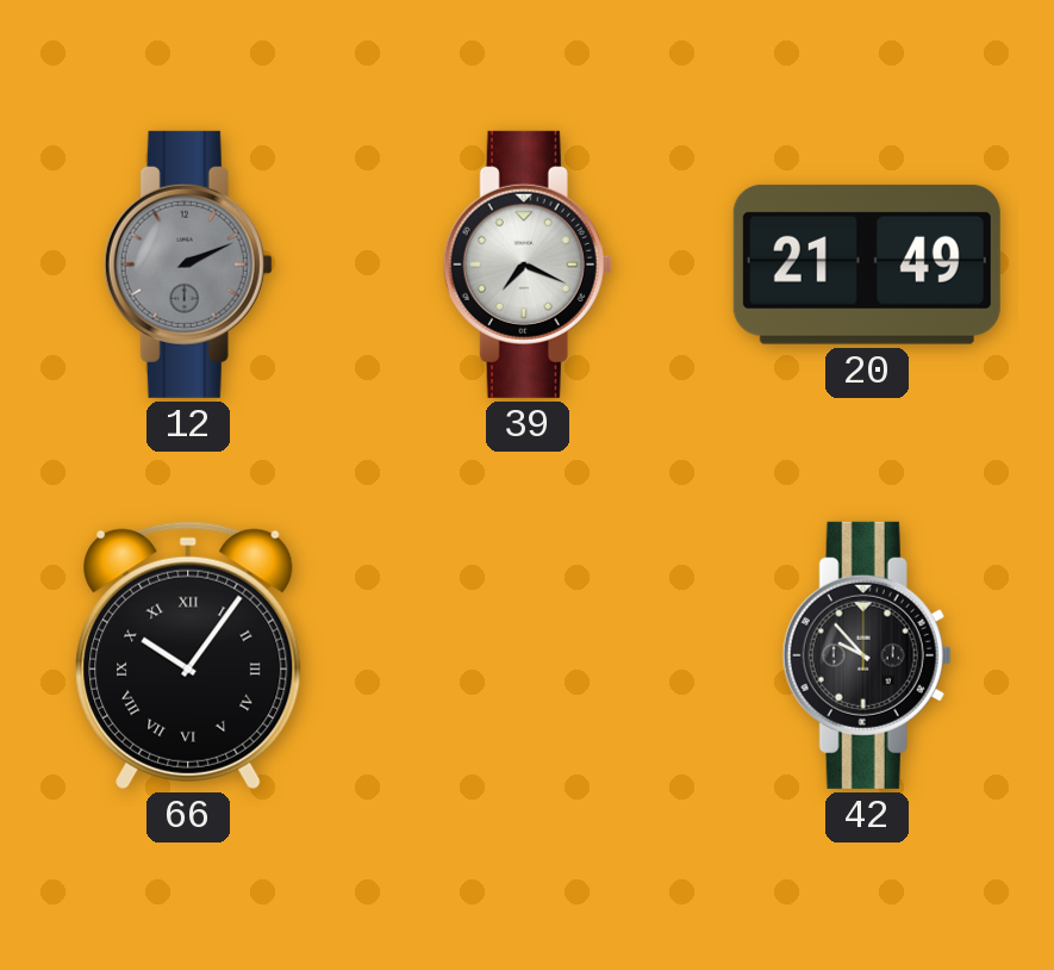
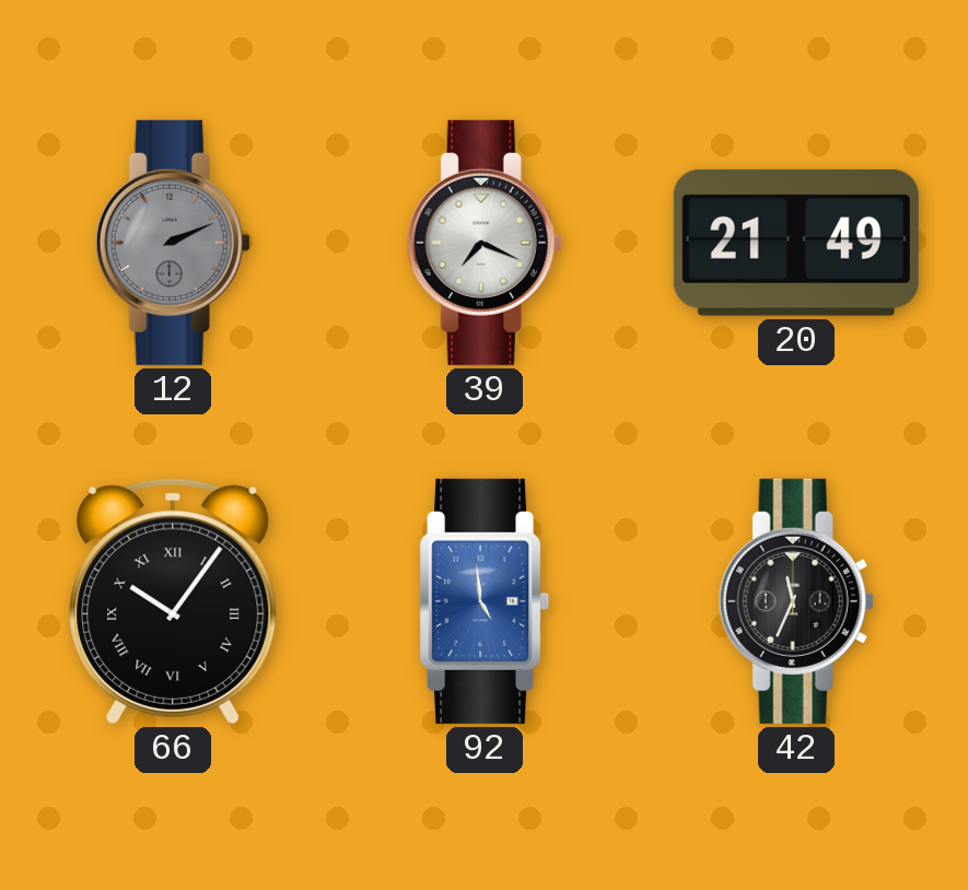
92: none -> 4:59
42: 9:53 -> 11:34
